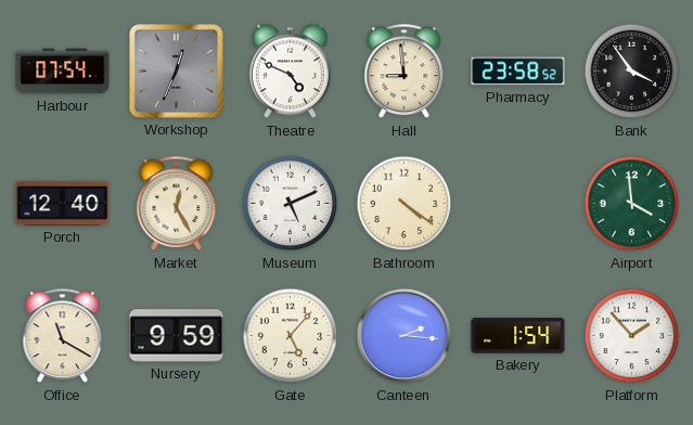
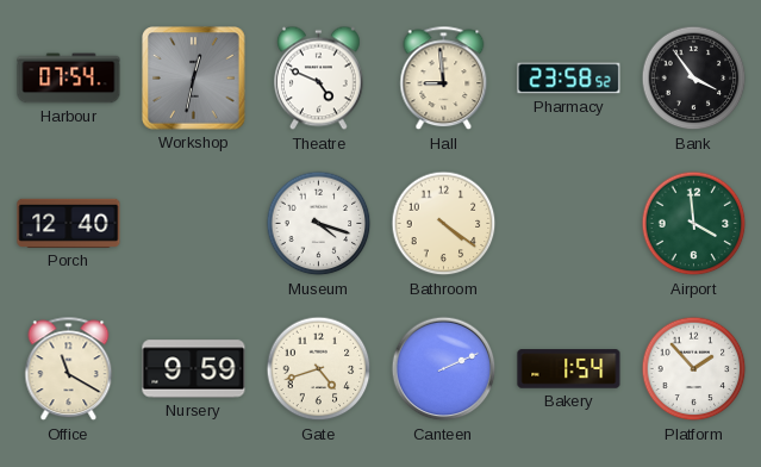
Workshop: 12:34 -> 12:32
Market: 12:25 -> none
Museum: 5:11 -> 4:18
Gate: 5:07 -> 4:42
Canteen: 2:16 -> 2:11
